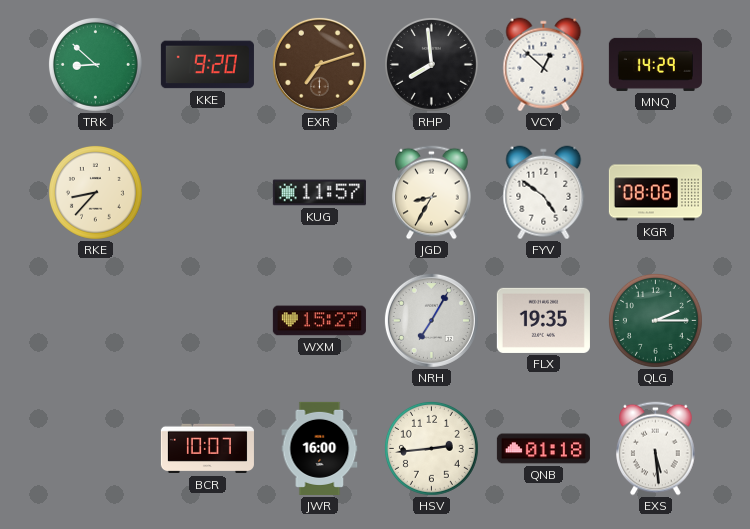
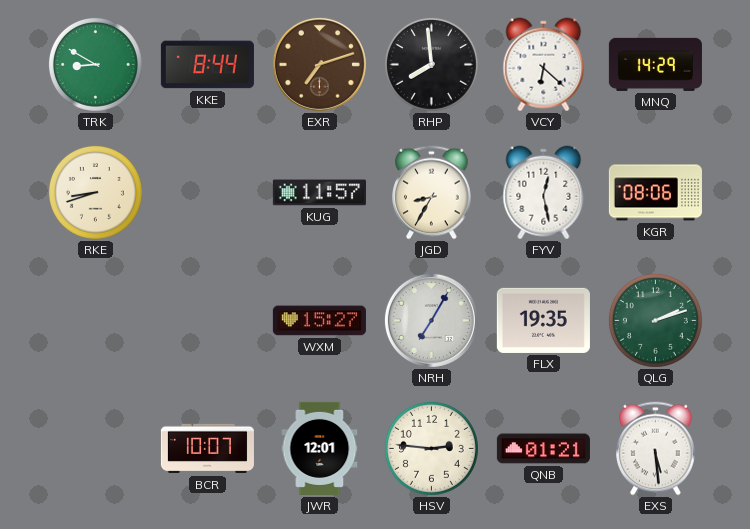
TRK: 8:52 -> 8:50
KKE: 9:20 -> 8:44
VCY: 12:52 -> 6:22
RKE: 8:37 -> 8:42
FYV: 4:51 -> 12:28
QLG: 2:15 -> 2:12
JWR: 16:00 -> 12:01
HSV: 2:44 -> 2:46
QNB: 01:18 -> 01:21
